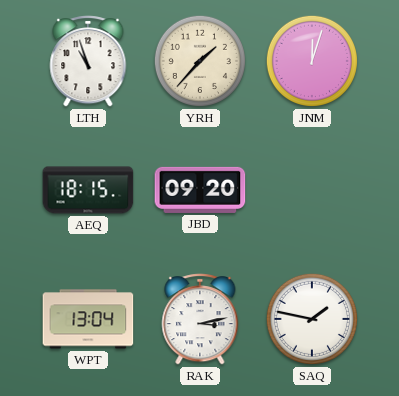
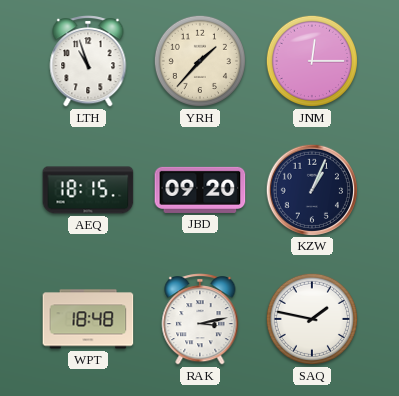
JNM: 12:03 -> 12:15
KZW: none -> 1:04
WPT: 13:04 -> 18:48
